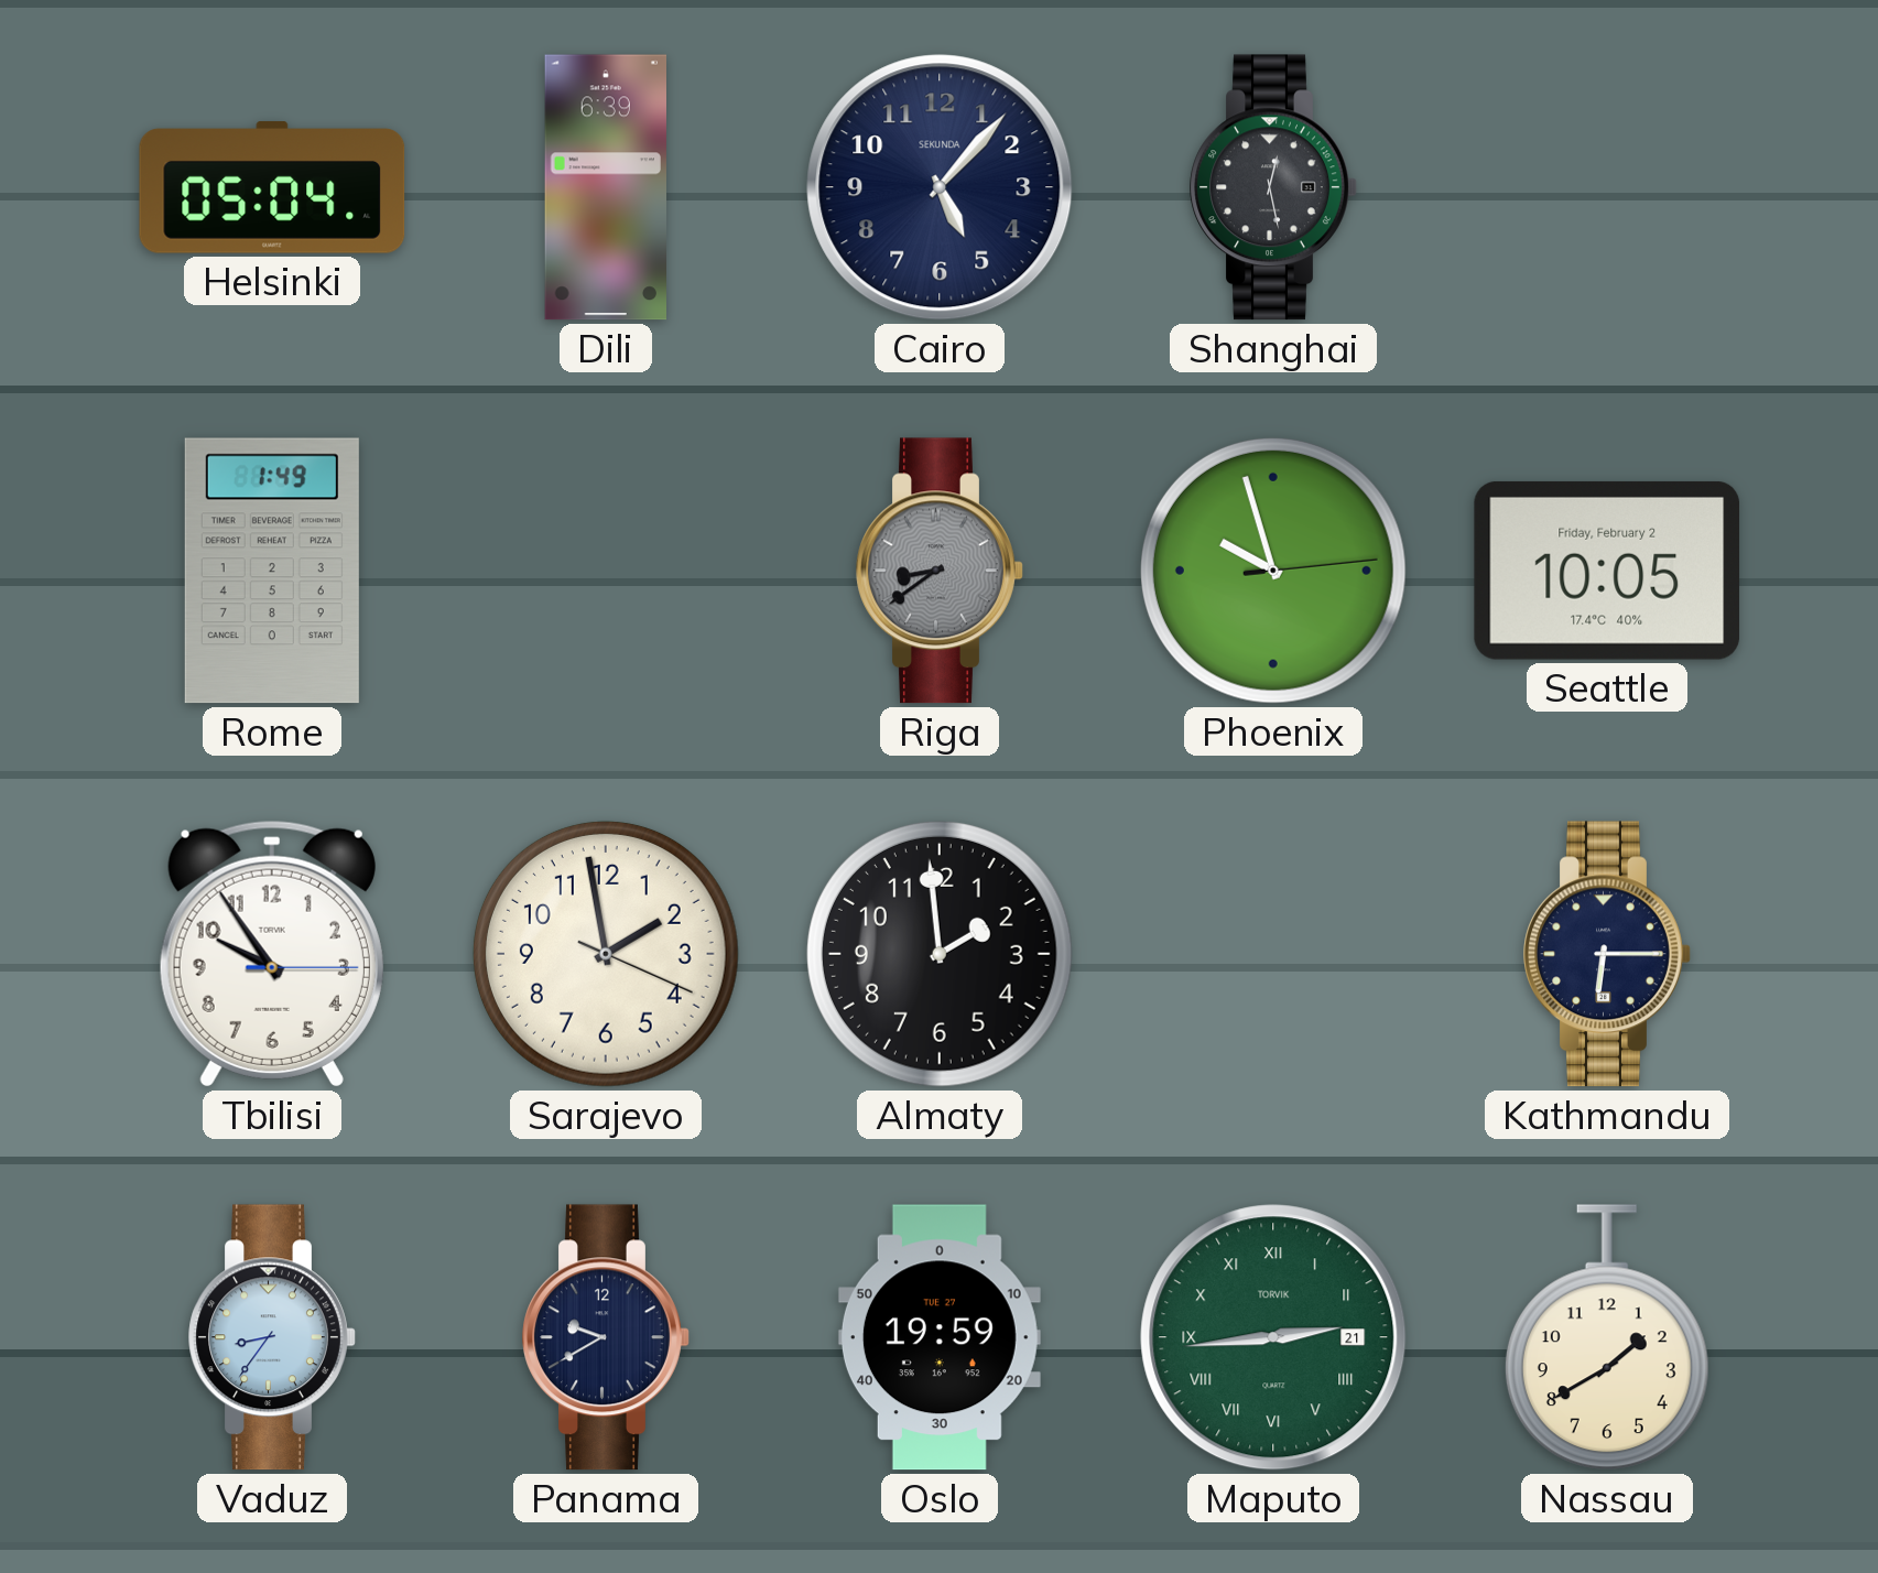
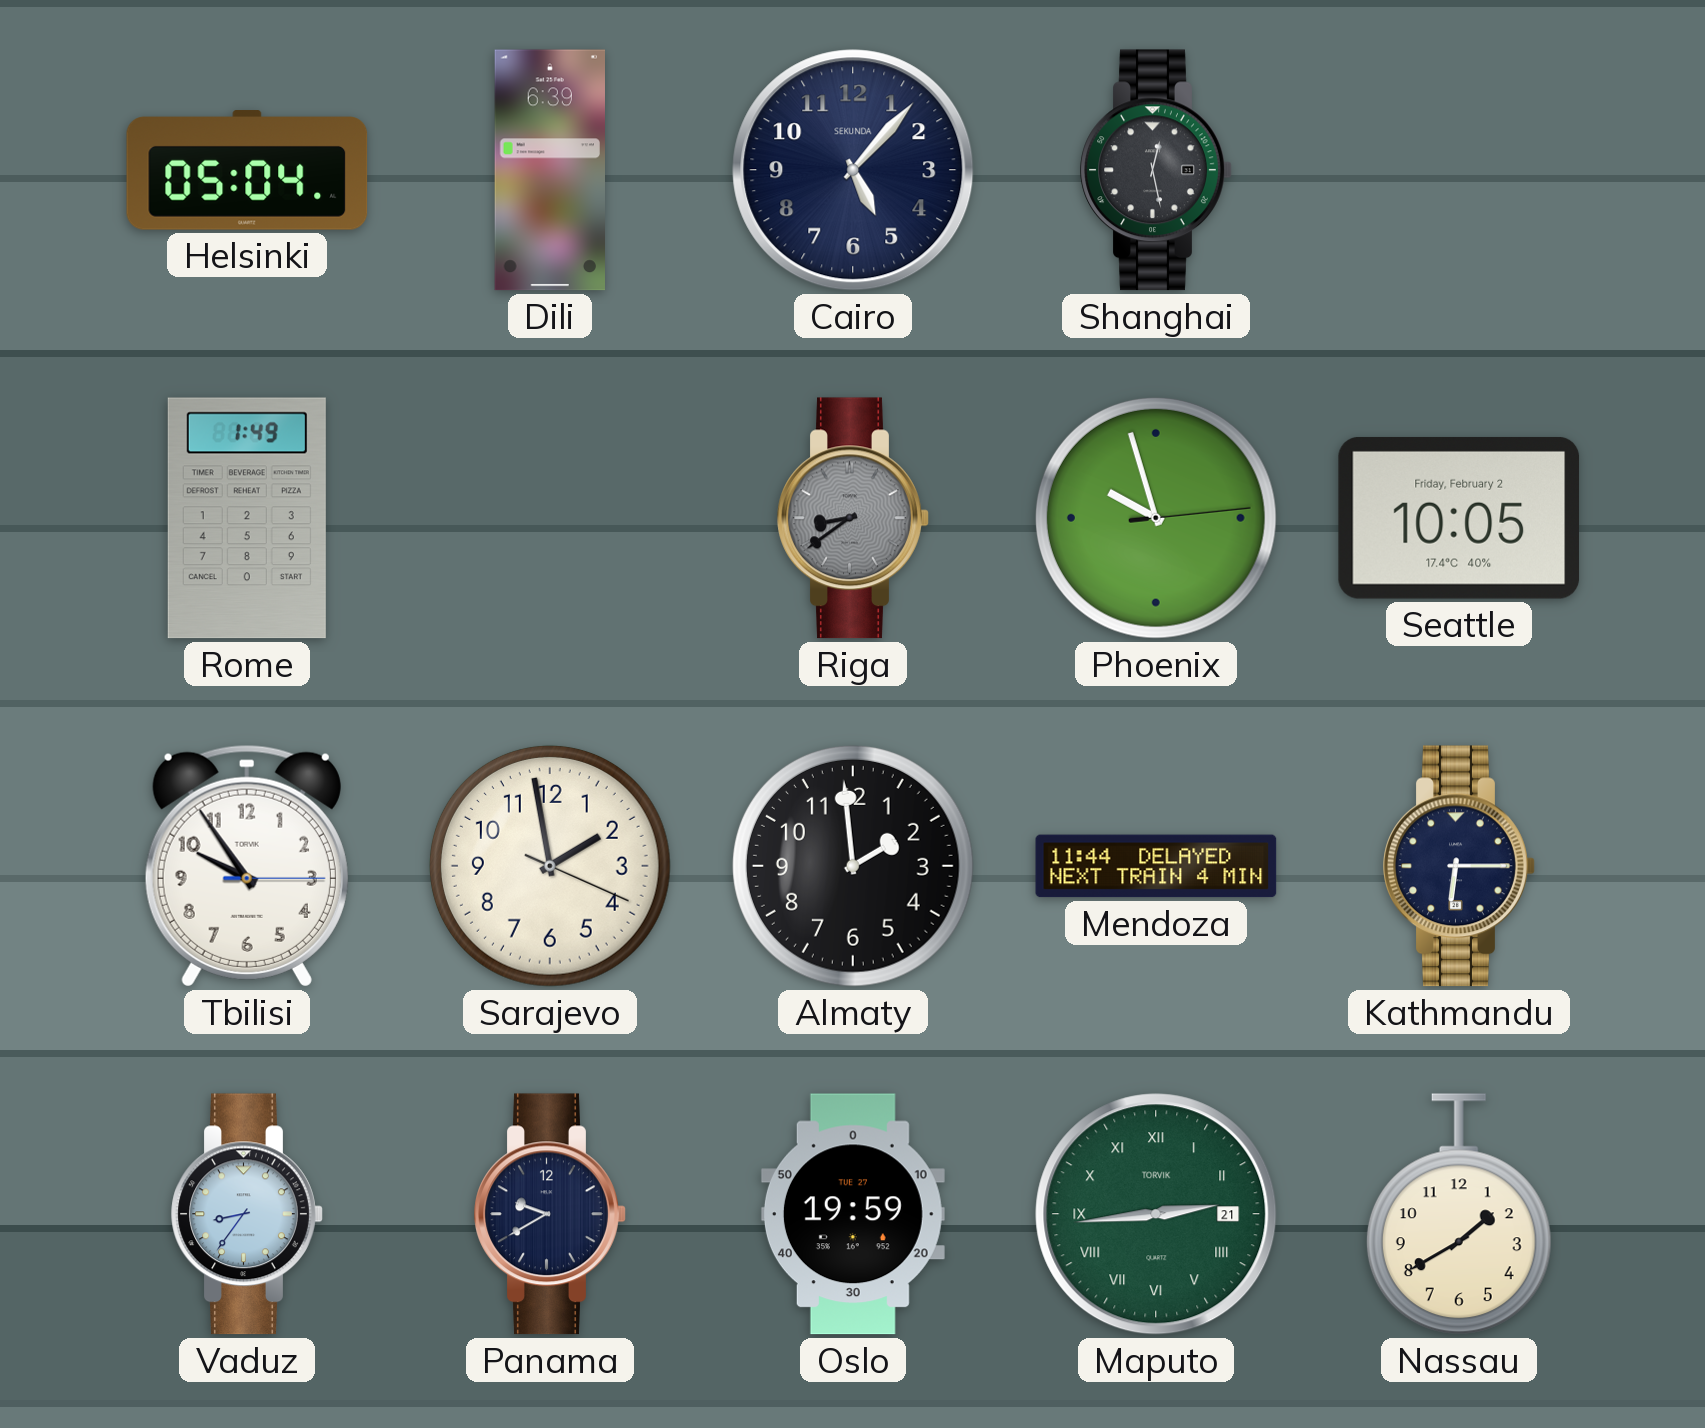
Mendoza: none -> 11:44
